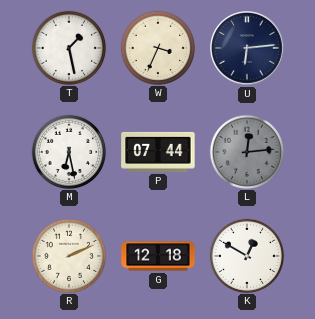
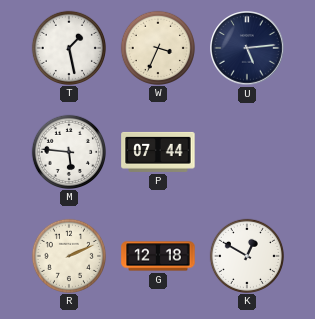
U: 6:14 -> 5:14
M: 6:28 -> 5:46
L: 12:14 -> none
